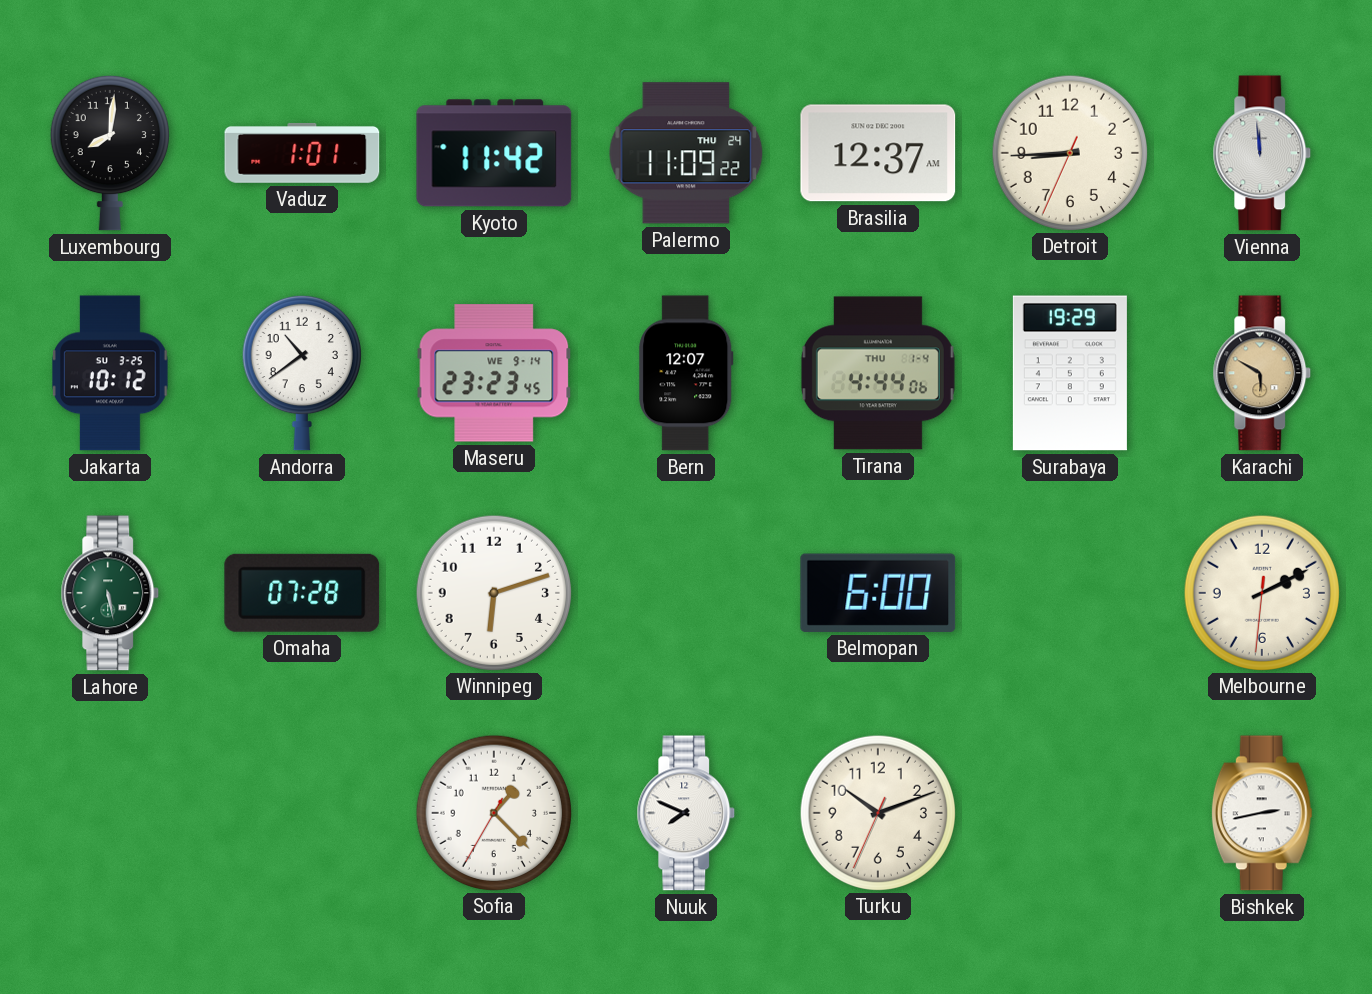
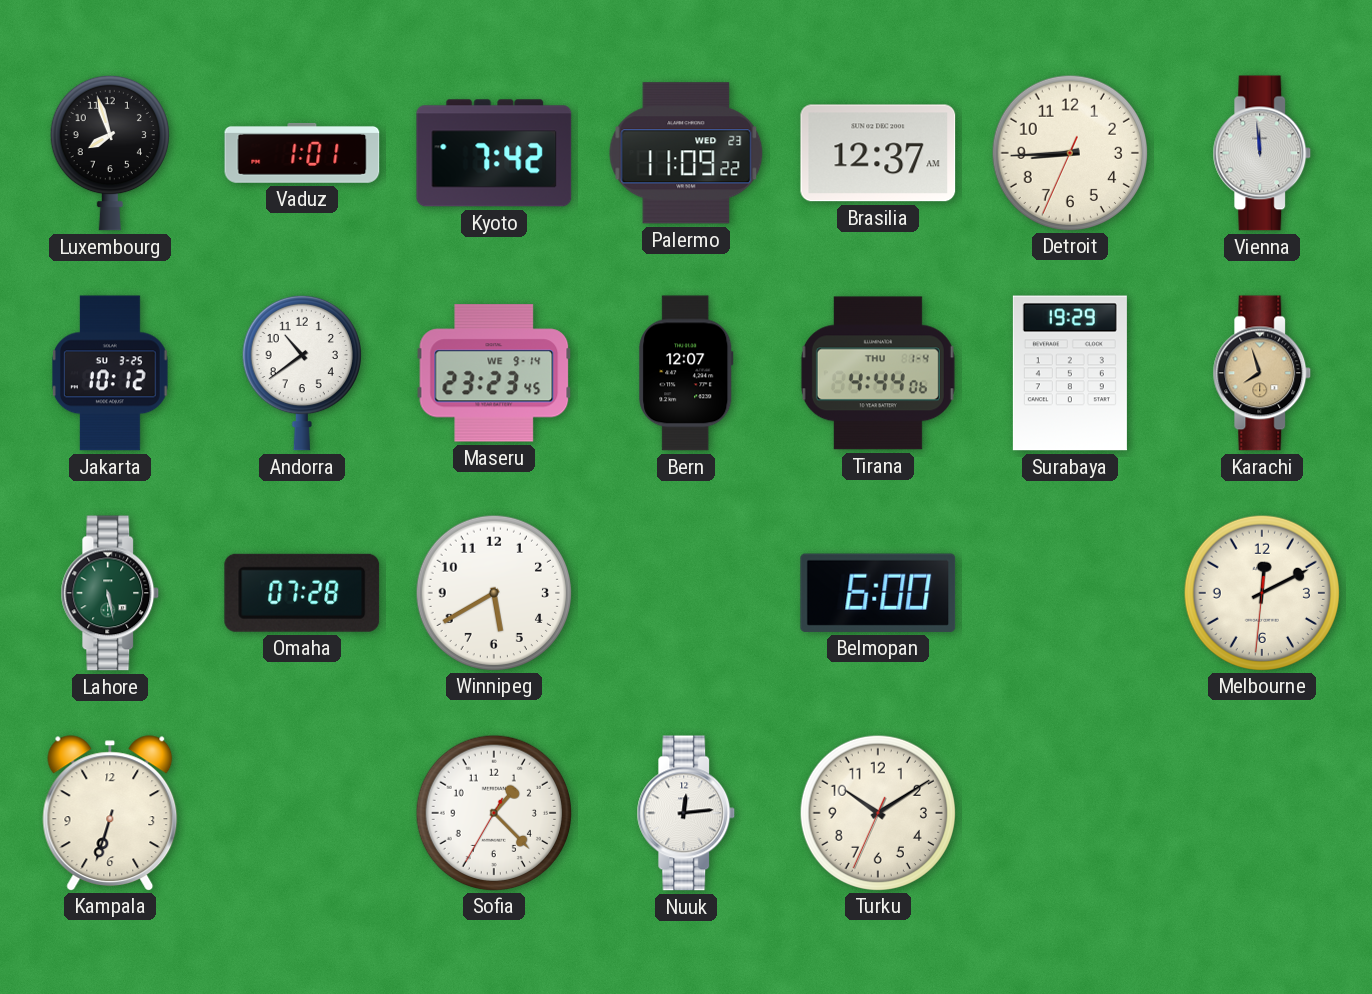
Luxembourg: 8:01 -> 7:57
Kyoto: 11:42 -> 7:42
Palermo date: THU 24 -> WED 23
Karachi: 5:50 -> 7:57
Winnipeg: 6:12 -> 5:40
Melbourne: 2:10 -> 12:10
Kampala: none -> 6:33
Nuuk: 7:49 -> 12:14
Turku: 10:11 -> 10:09
Bishkek: 2:43 -> none
